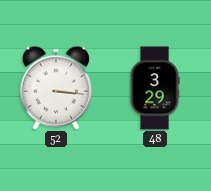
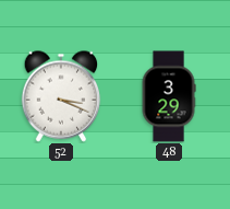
52: 3:16 -> 3:19
